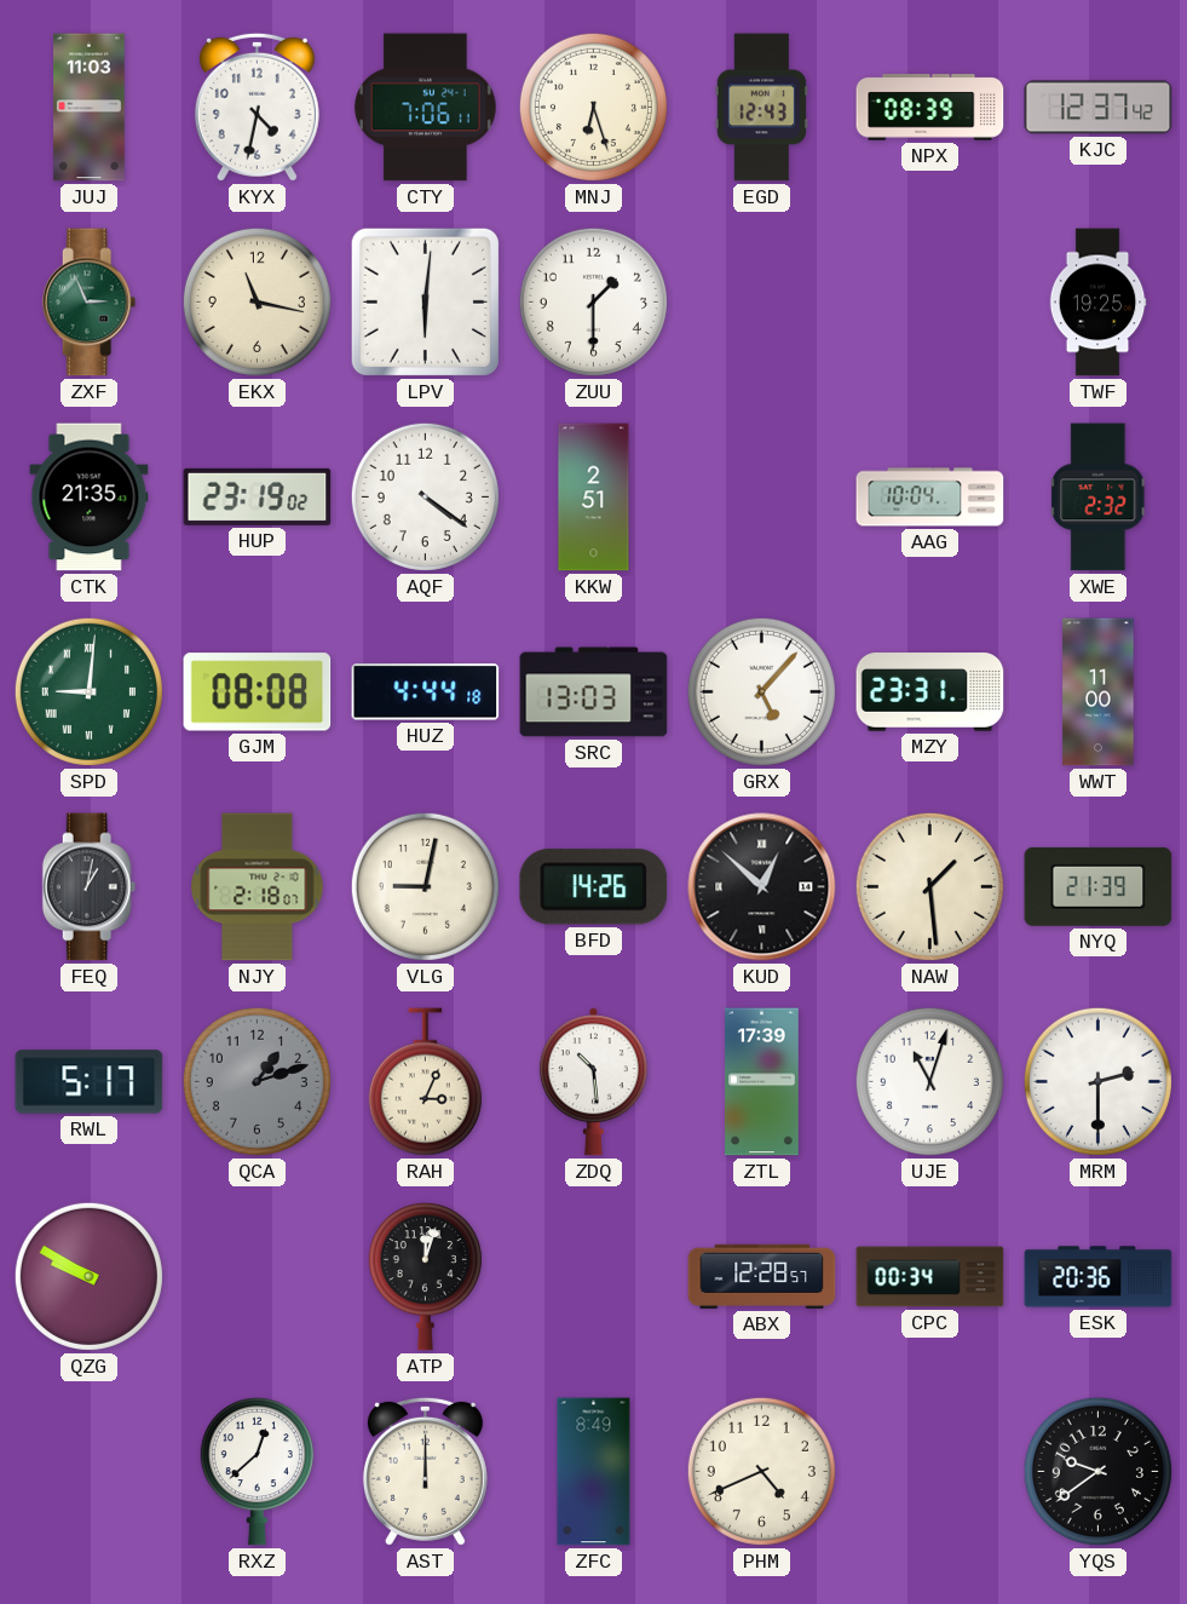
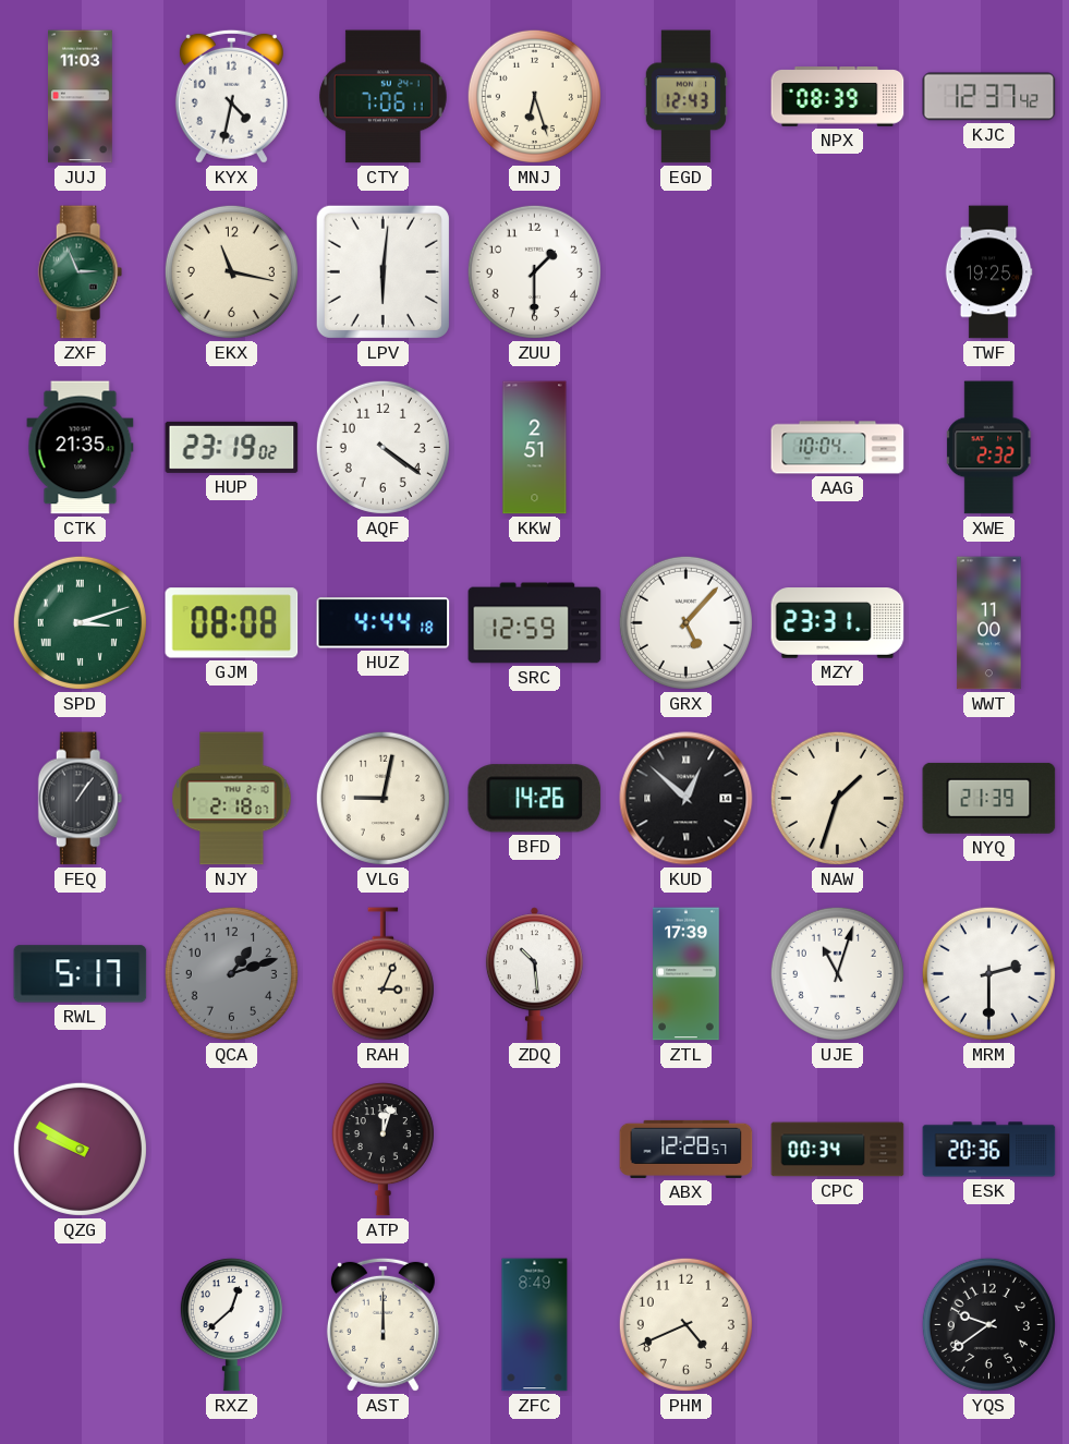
SPD: 9:01 -> 3:12
SRC: 13:03 -> 12:59
FEQ: 1:02 -> 1:06
NAW: 1:29 -> 1:33
